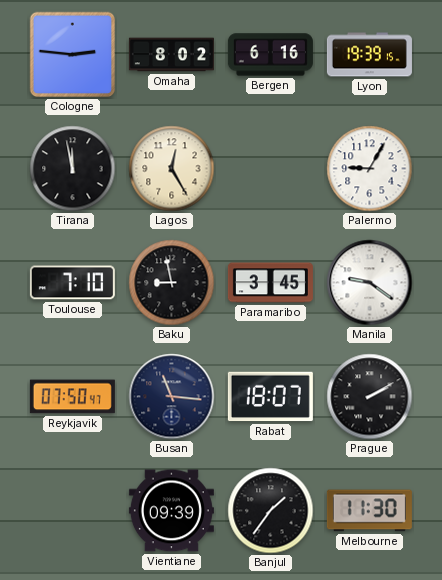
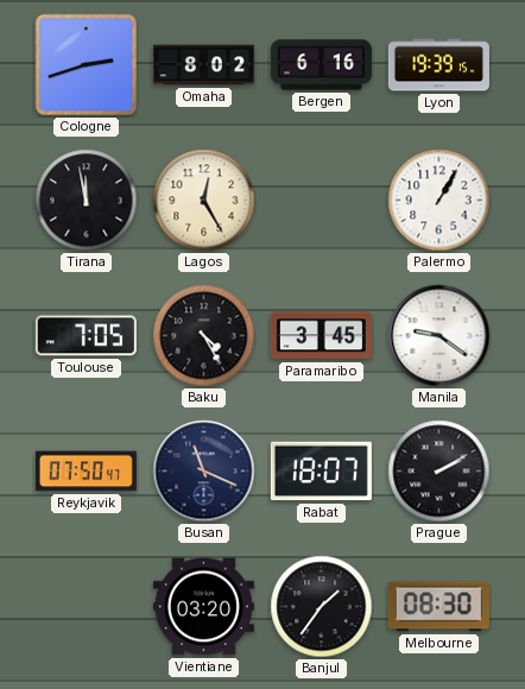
Cologne: 2:46 -> 2:42
Palermo: 9:05 -> 1:05
Toulouse: 7:10 -> 7:05
Baku: 8:58 -> 4:25
Busan: 11:16 -> 11:19
Vientiane: 09:39 -> 03:20
Melbourne: 11:30 -> 08:30
